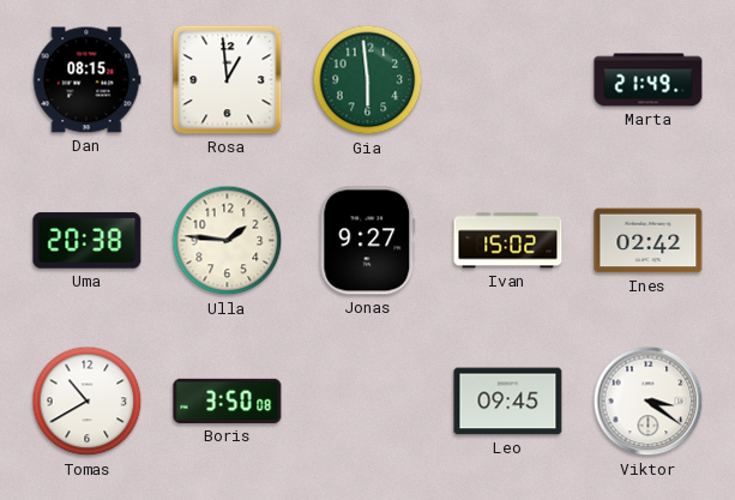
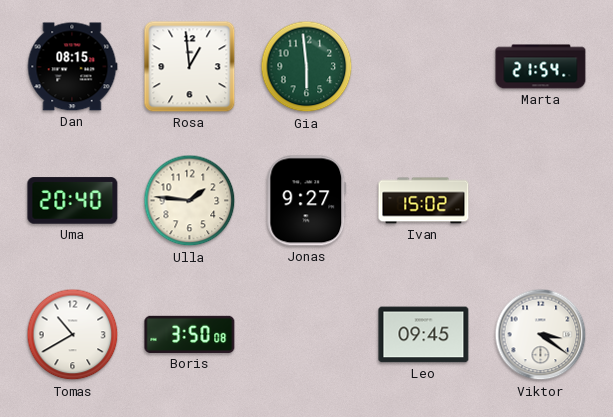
Marta: 21:49 -> 21:54
Uma: 20:38 -> 20:40
Ines: 02:42 -> none
